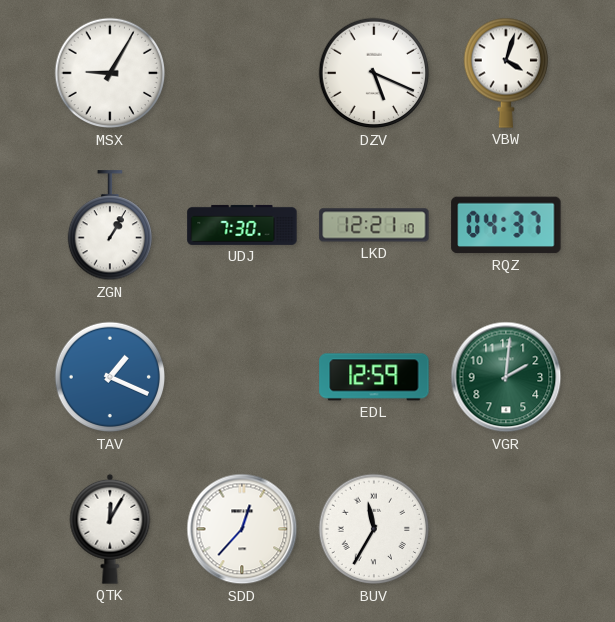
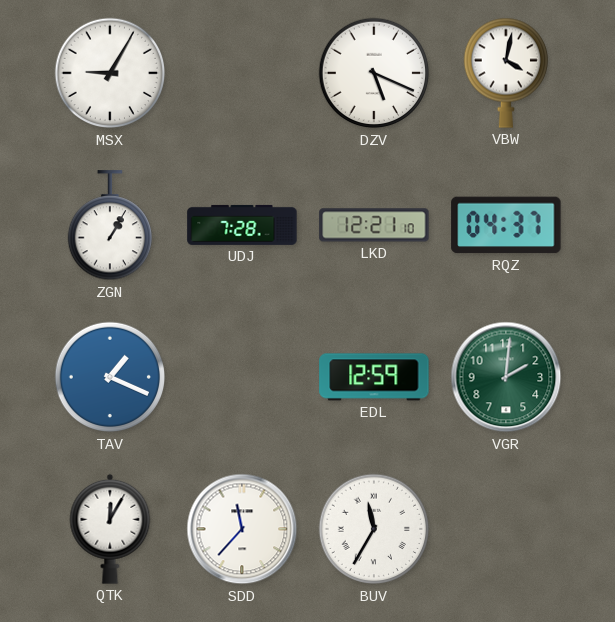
VBW: 4:03 -> 4:02
UDJ: 7:30 -> 7:28
SDD: 12:37 -> 11:37
